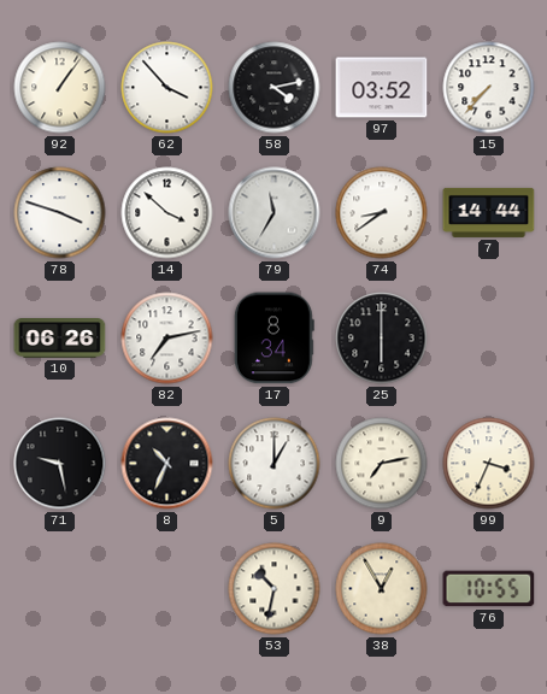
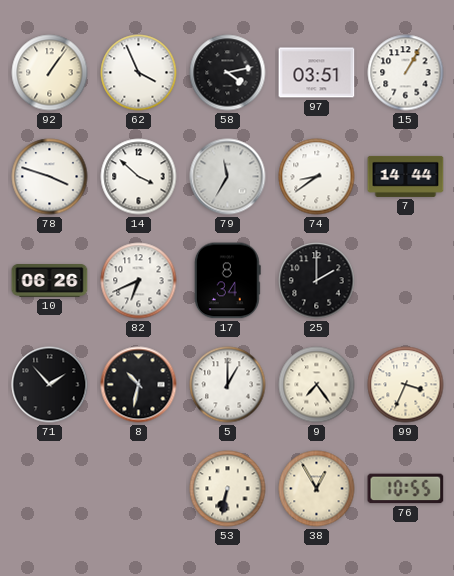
62: 3:53 -> 3:56
97: 03:52 -> 03:51
15: 7:37 -> 1:05
82: 7:13 -> 6:41
25: 6:00 -> 2:00
71: 9:28 -> 1:53
8: 10:34 -> 10:32
9: 7:13 -> 7:24
53: 10:32 -> 6:32
